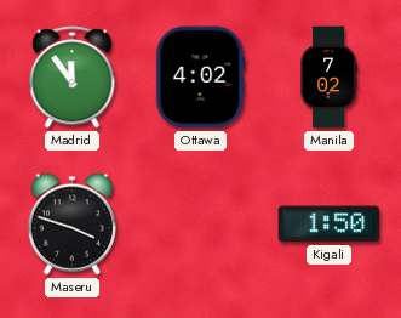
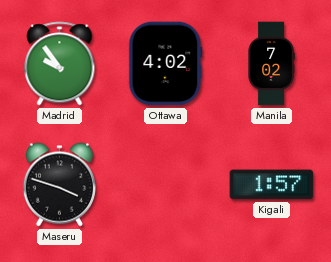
Madrid: 11:54 -> 9:54
Kigali: 1:50 -> 1:57
